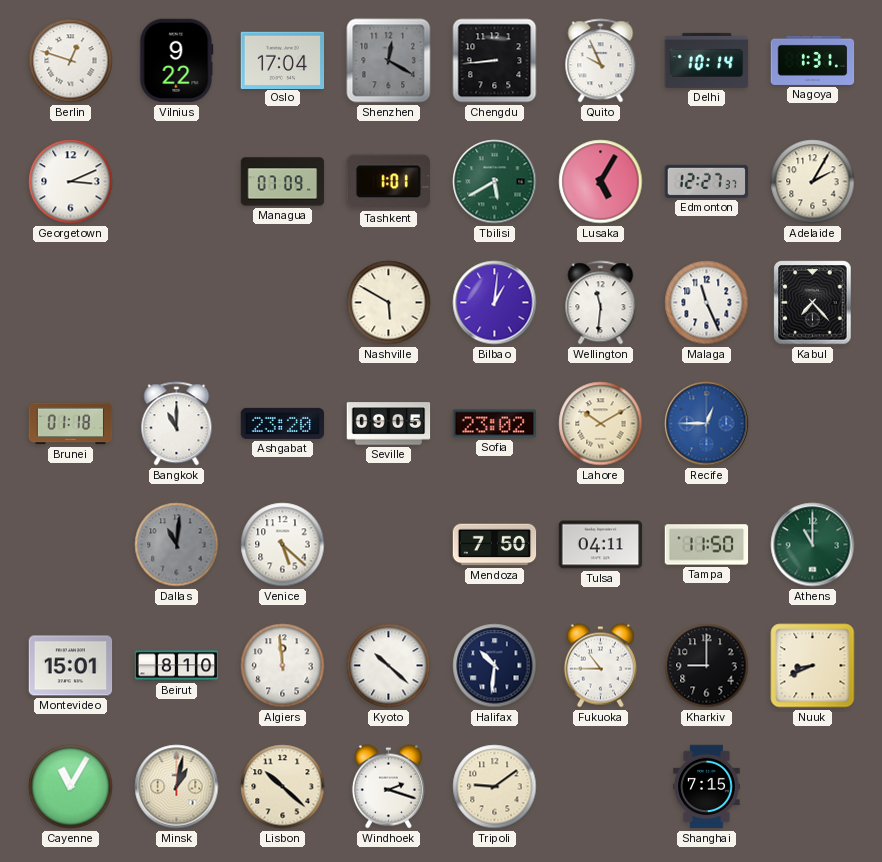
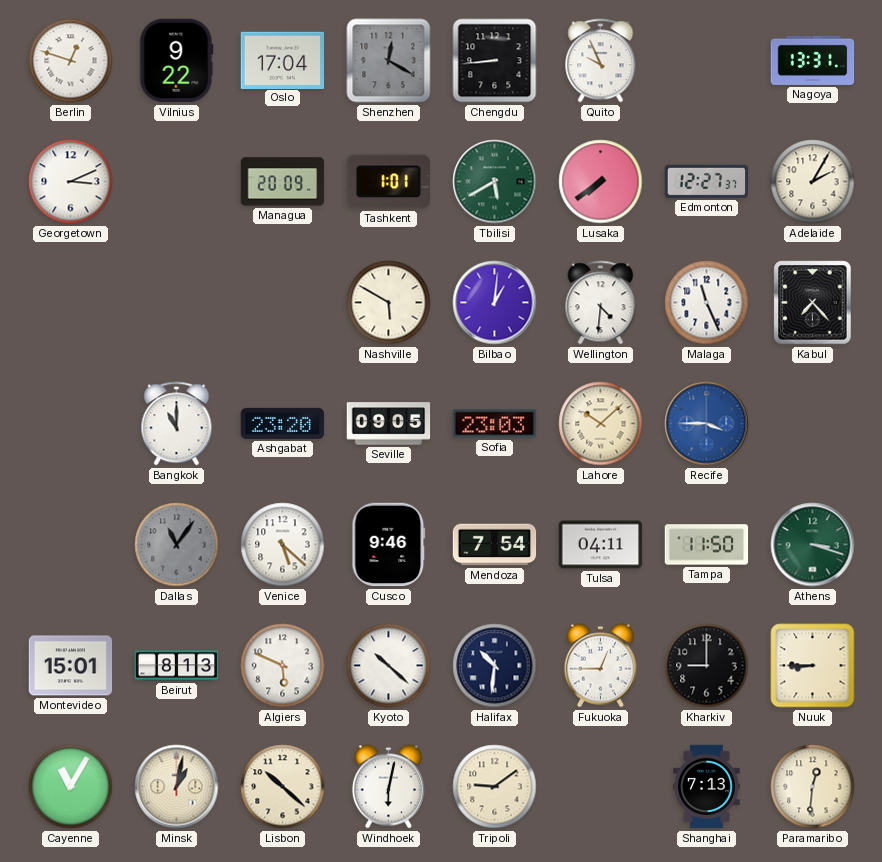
Delhi: 10:14 -> none
Nagoya: 1:31 -> 13:31
Managua: 07:09 -> 20:09
Lusaka: 5:05 -> 7:39
Wellington: 11:31 -> 4:31
Brunei: 01:18 -> none
Sofia: 23:02 -> 23:03
Lahore: 10:10 -> 10:08
Recife: 12:45 -> 3:45
Dallas: 11:01 -> 11:06
Cusco: none -> 9:46
Mendoza: 7:50 -> 7:54
Athens: 11:00 -> 3:18
Beirut: 8:10 -> 8:13
Algiers: 11:59 -> 5:49
Fukuoka: 10:45 -> 12:45
Nuuk: 8:41 -> 8:45
Windhoek: 2:18 -> 6:02
Shanghai: 7:15 -> 7:13
Paramaribo: none -> 12:31
